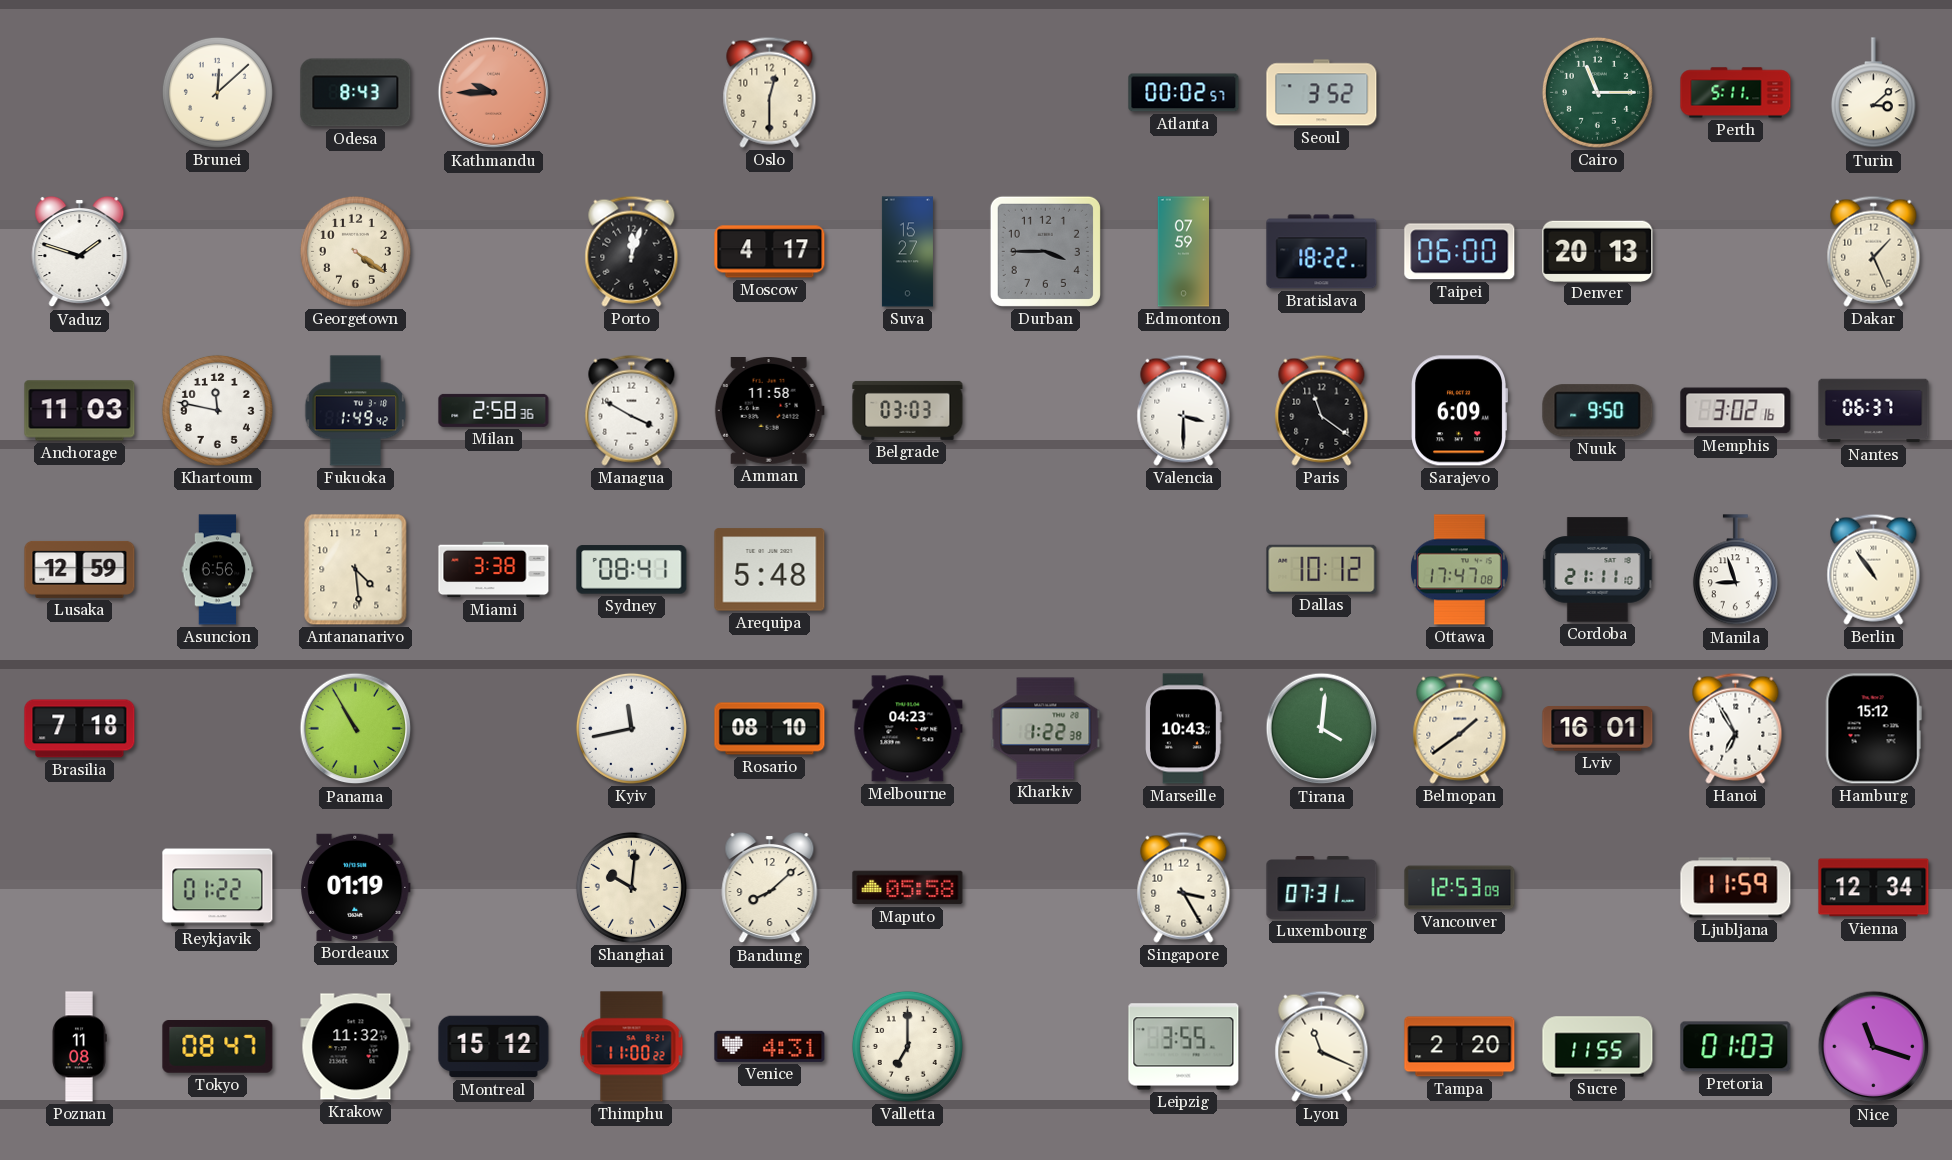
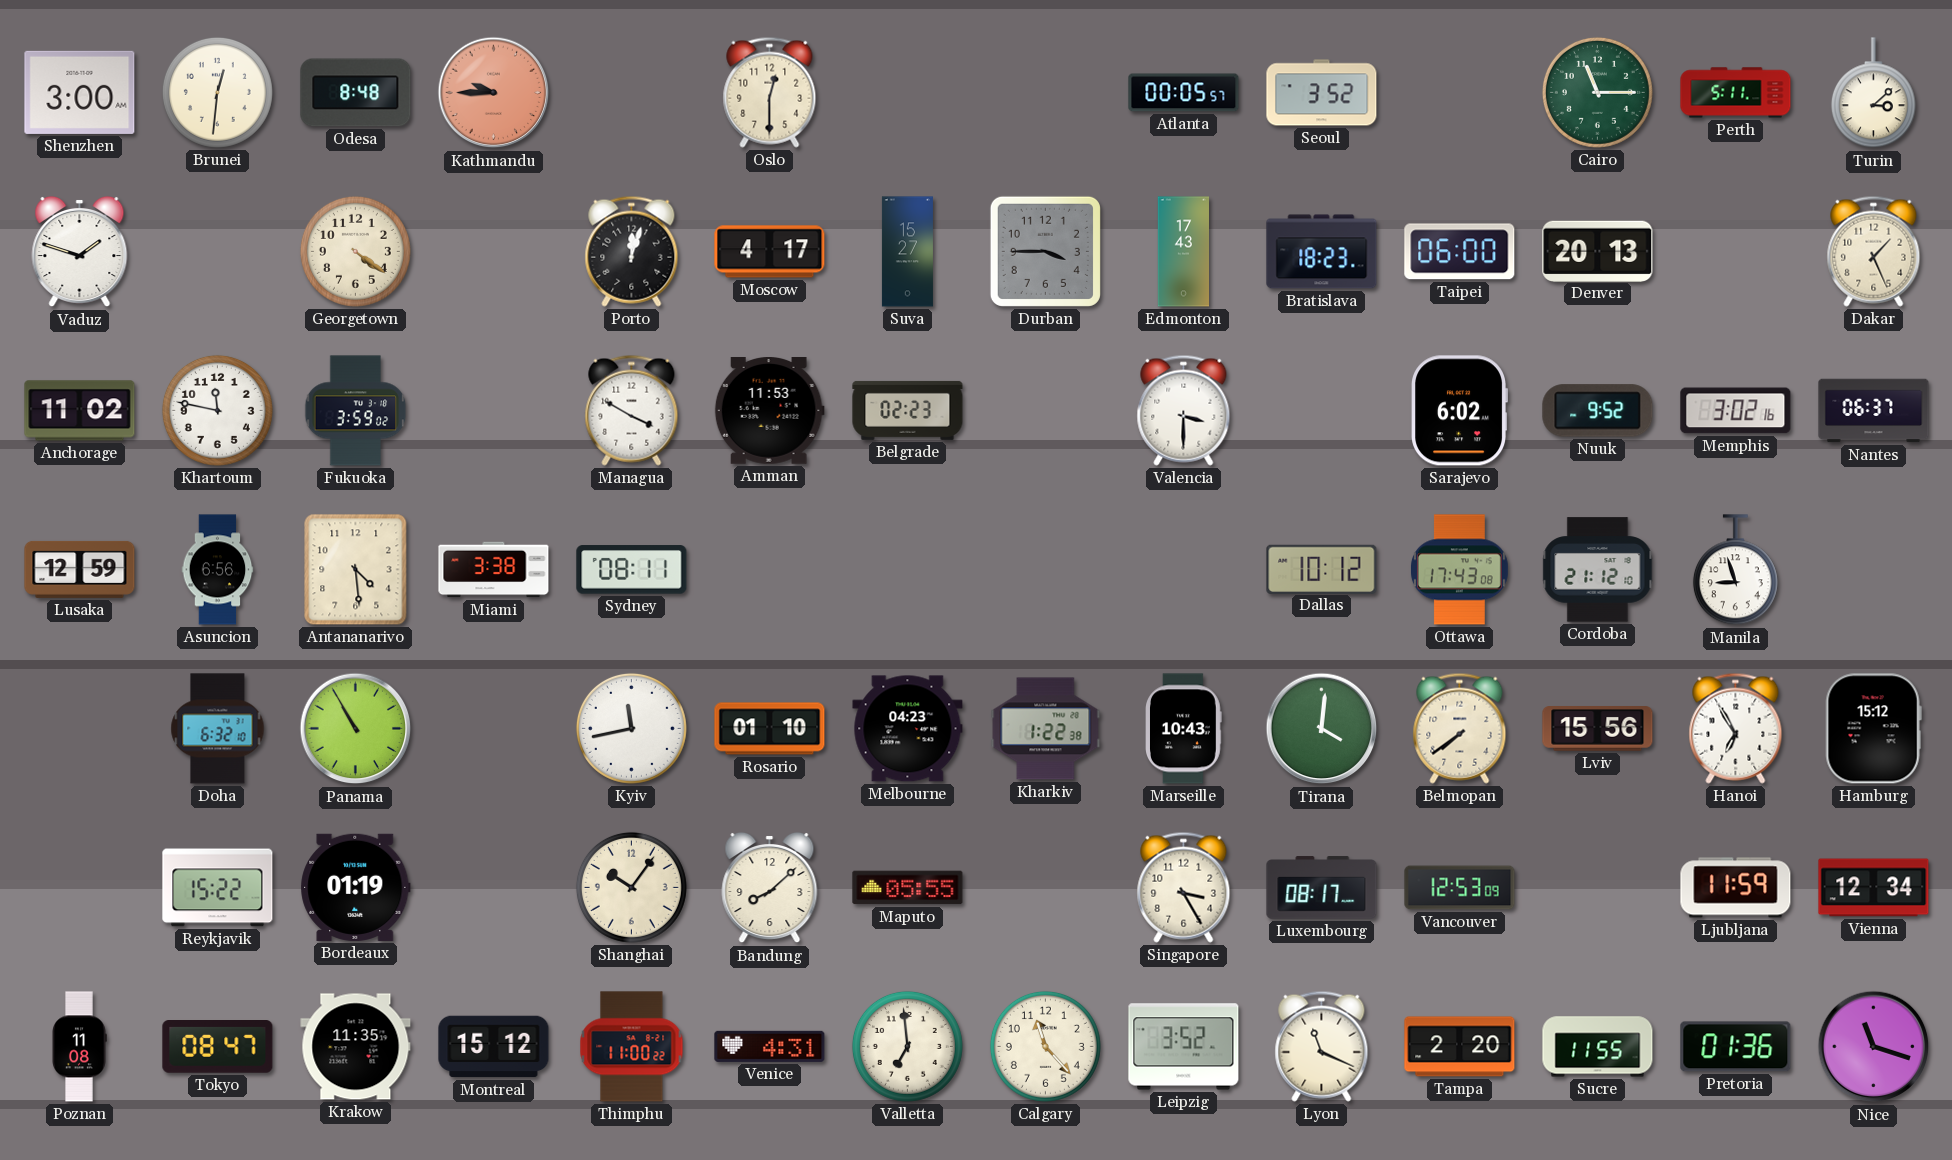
Shenzhen: none -> 3:00
Brunei: 12:08 -> 12:31
Odesa: 8:43 -> 8:48
Atlanta: 00:02 -> 00:05
Edmonton: 07:59 -> 17:43
Bratislava: 18:22 -> 18:23
Anchorage: 11:03 -> 11:02
Fukuoka: 1:49 -> 3:59
Milan: 2:58 -> none
Amman: 11:58 -> 11:53
Belgrade: 03:03 -> 02:23
Paris: 11:21 -> none
Sarajevo: 6:09 -> 6:02
Nuuk: 9:50 -> 9:52
Sydney: 08:41 -> 08:11
Arequipa: 5:48 -> none
Ottawa: 17:47 -> 17:43
Cordoba: 21:11 -> 21:12
Berlin: 10:54 -> none
Brasilia: 7:18 -> none
Doha: none -> 6:32
Rosario: 08:10 -> 01:10
Belmopan: 1:39 -> 7:39
Lviv: 16:01 -> 15:56
Reykjavik: 01:22 -> 15:22
Shanghai: 10:01 -> 10:06
Maputo: 05:58 -> 05:55
Luxembourg: 07:31 -> 08:17
Krakow: 11:32 -> 11:35
Valletta: 7:00 -> 6:59
Calgary: none -> 11:23
Leipzig: 3:55 -> 3:52
Pretoria: 01:03 -> 01:36
